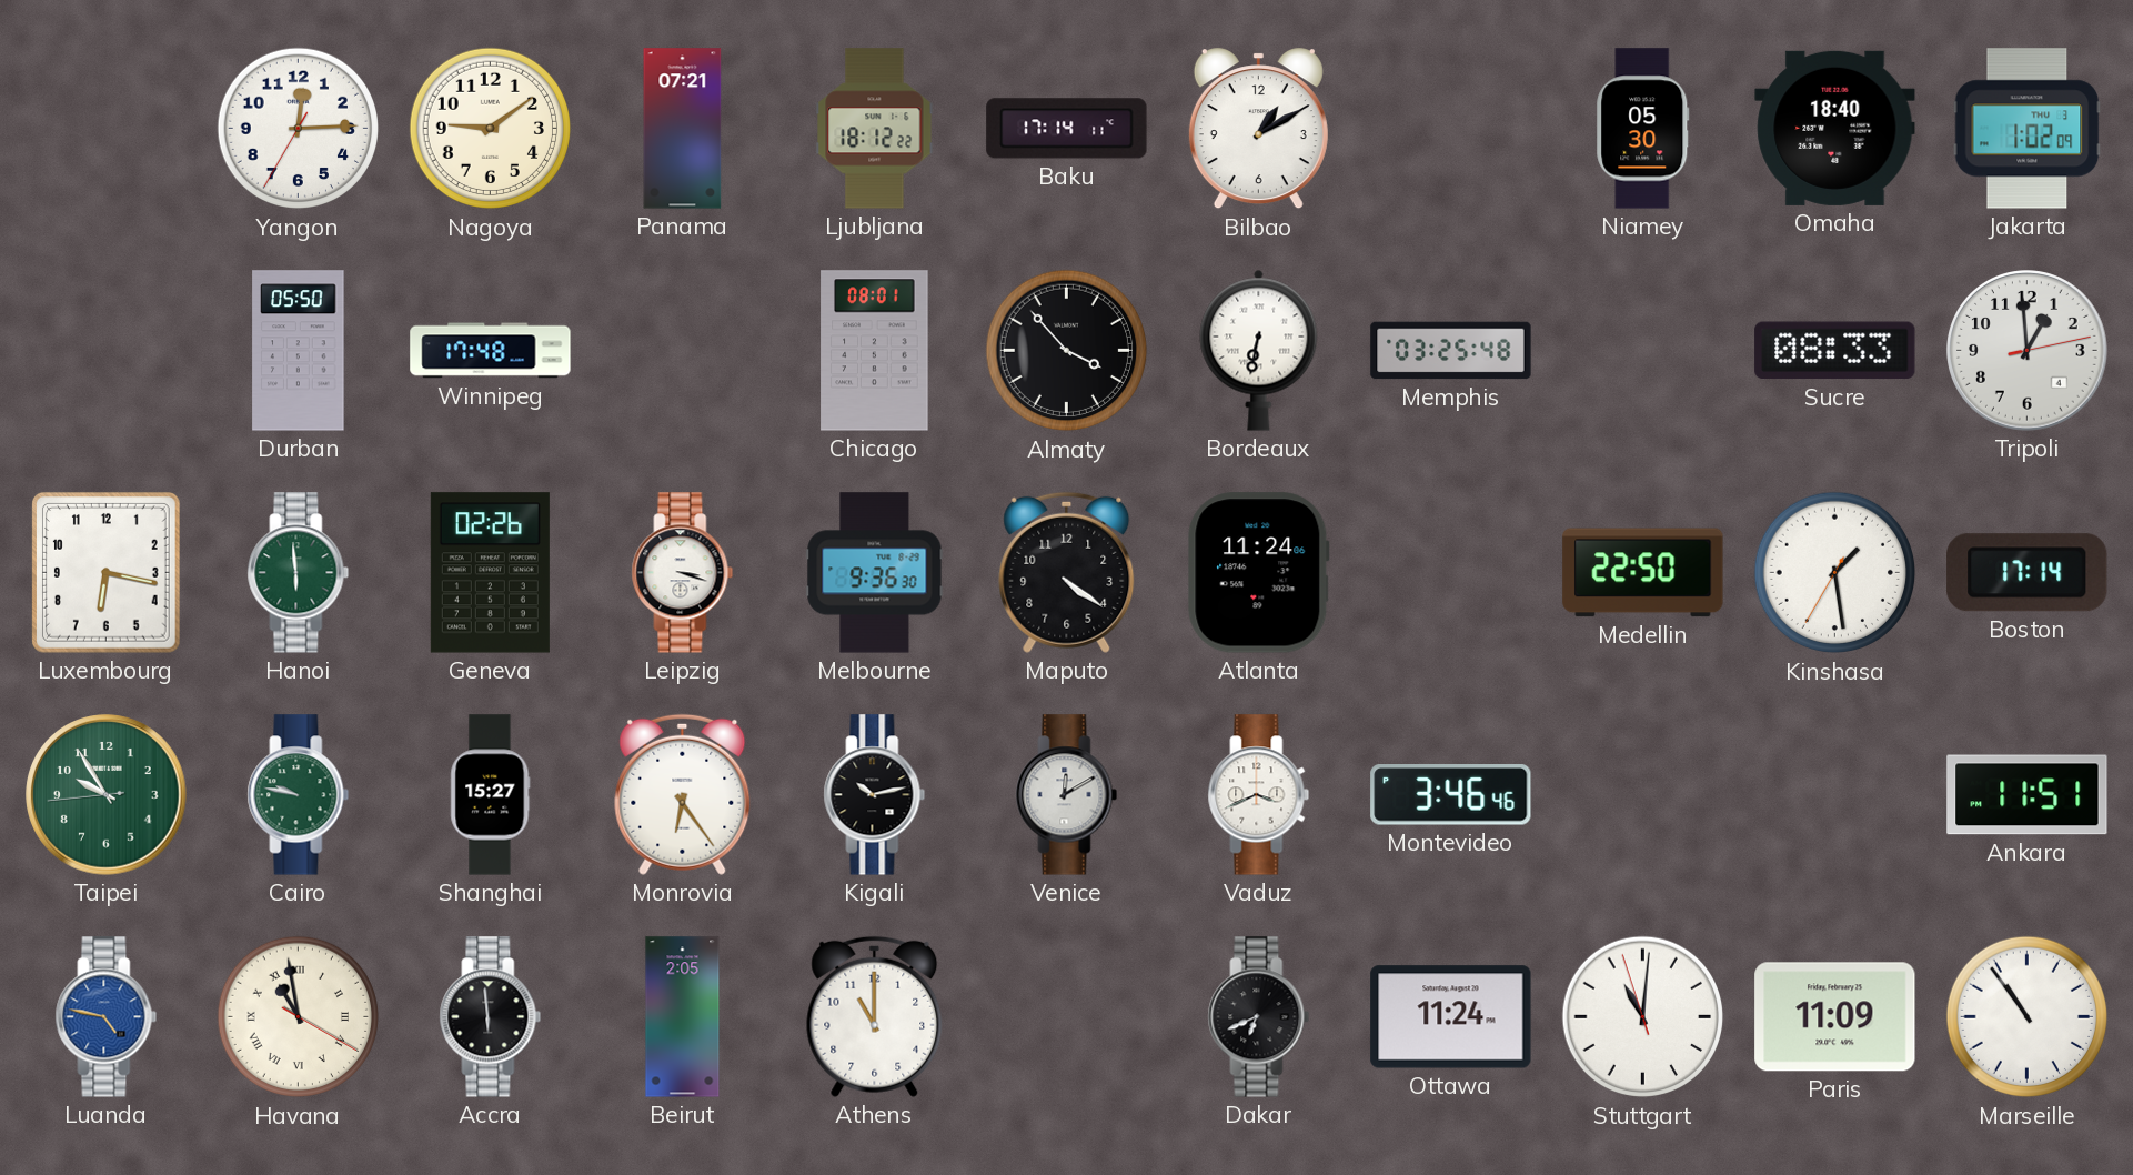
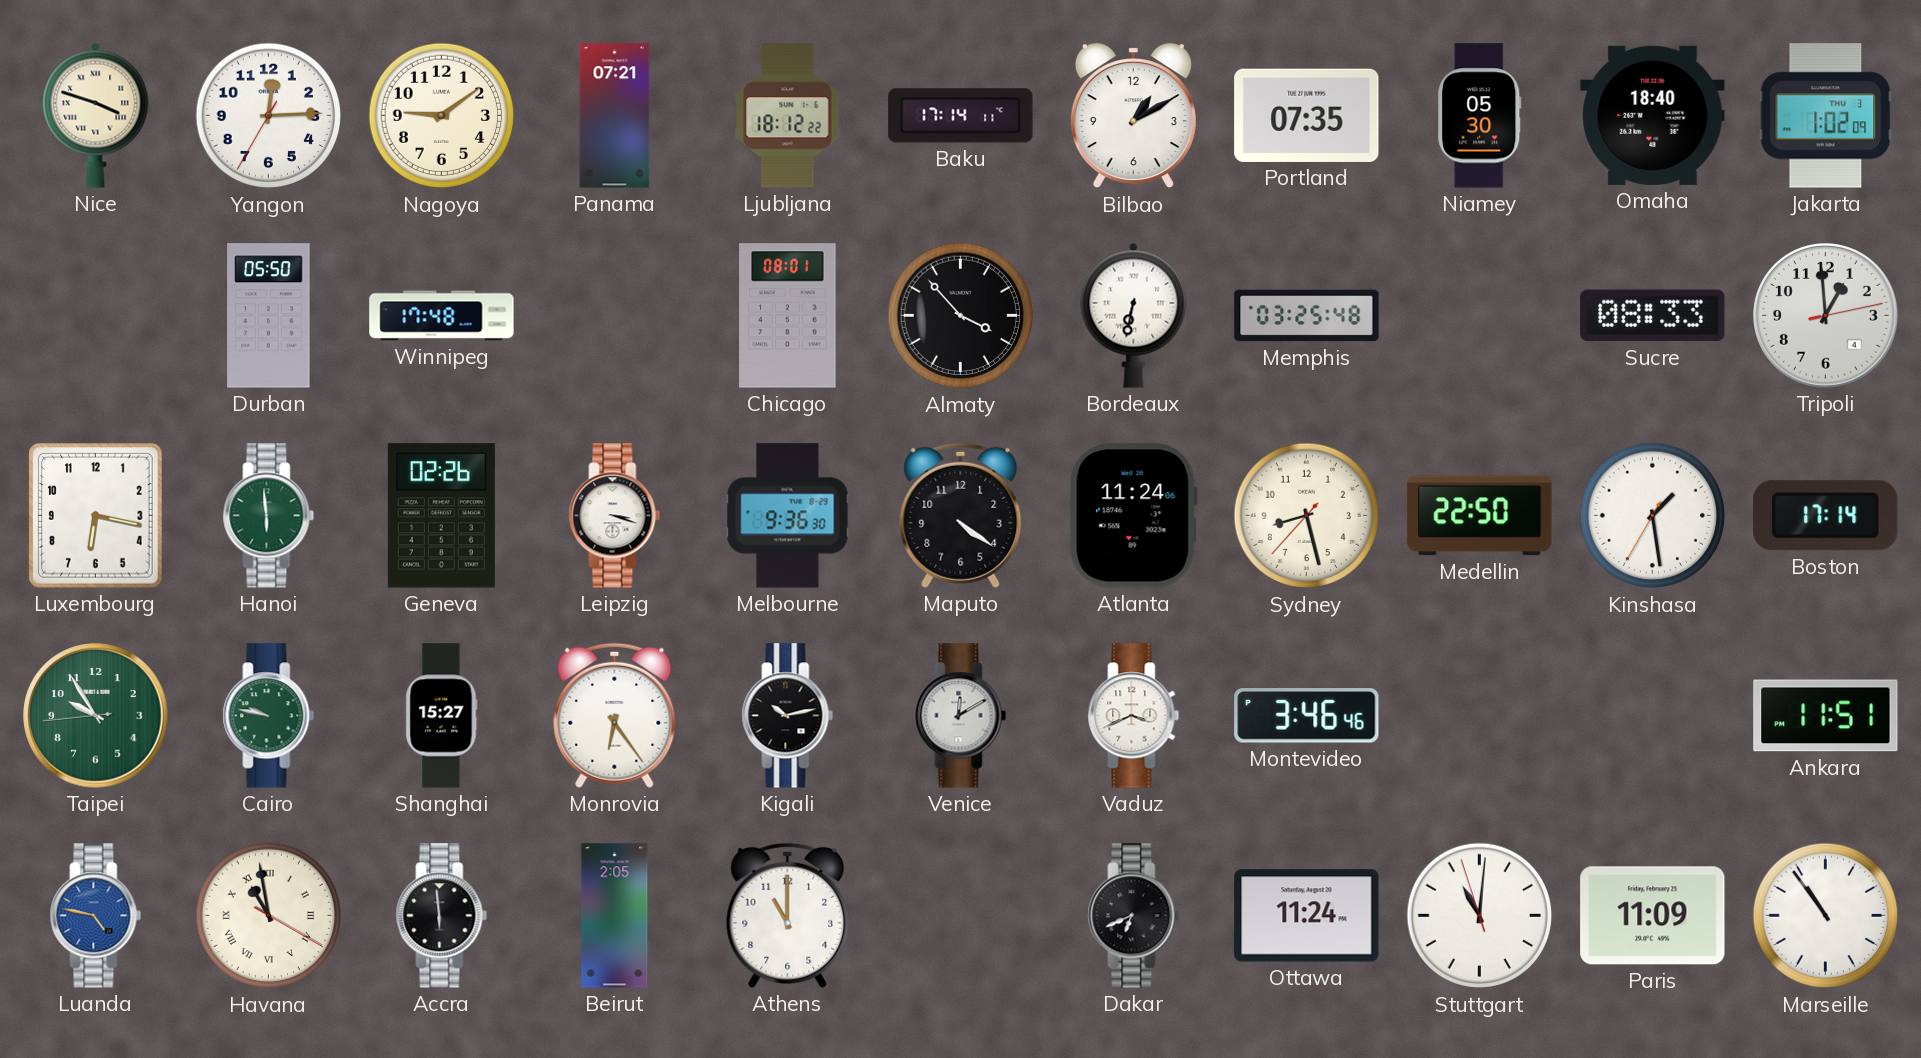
Nice: none -> 3:48
Portland: none -> 07:35
Sydney: none -> 8:27
